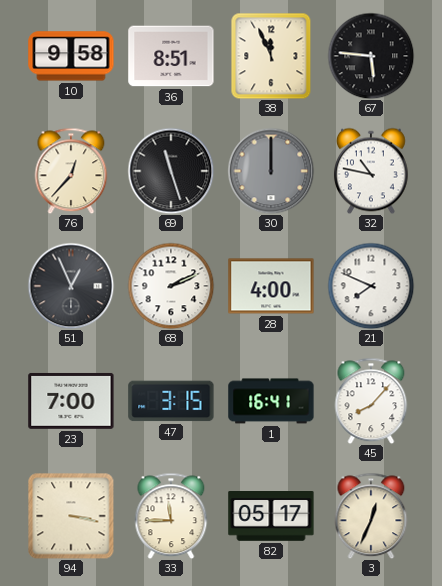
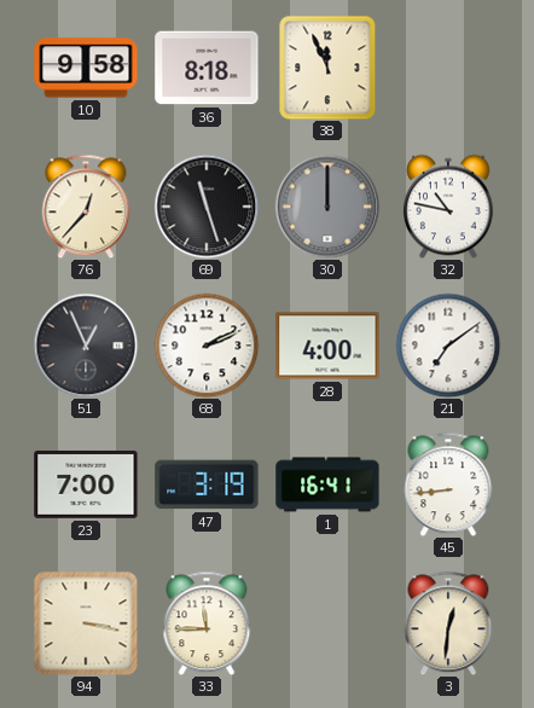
36: 8:51 -> 8:18
67: 5:46 -> none
21: 7:49 -> 7:09
47: 3:15 -> 3:19
45: 8:07 -> 8:44
82: 05:17 -> none
3: 12:34 -> 12:31
